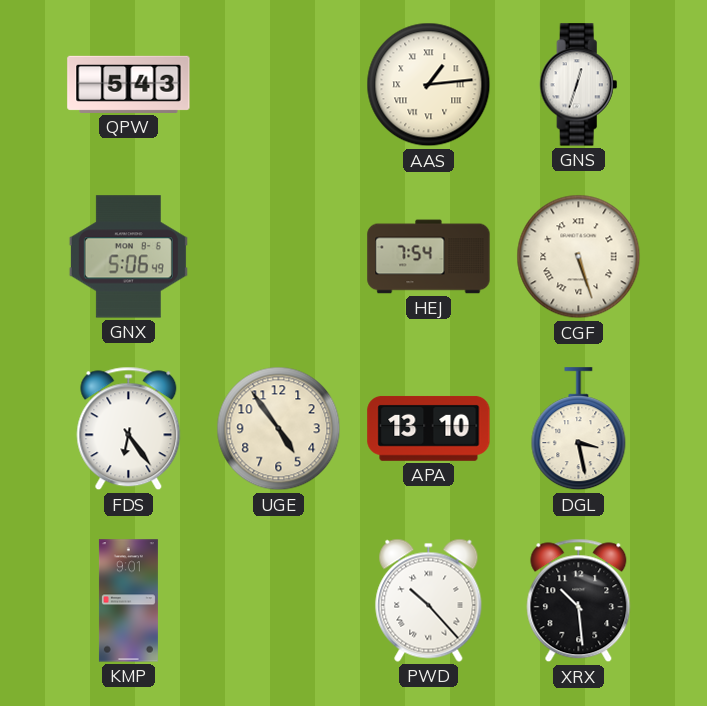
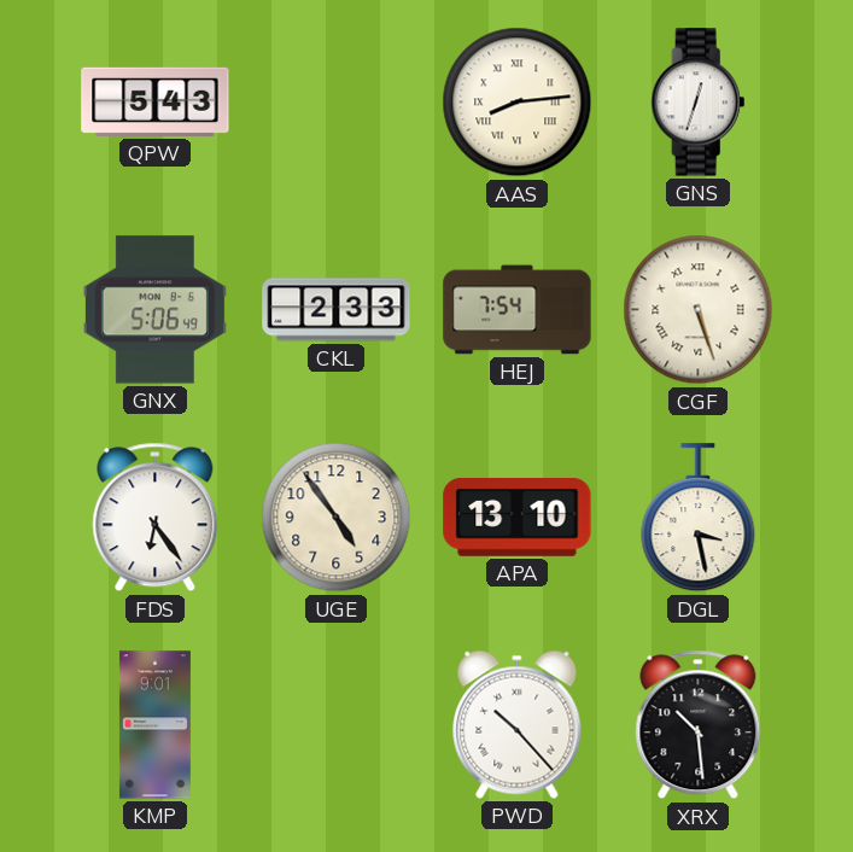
AAS: 1:14 -> 8:14
CKL: none -> 2:33
